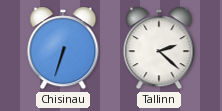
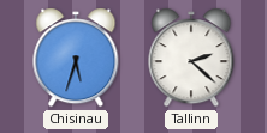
Chisinau: 6:33 -> 5:33
